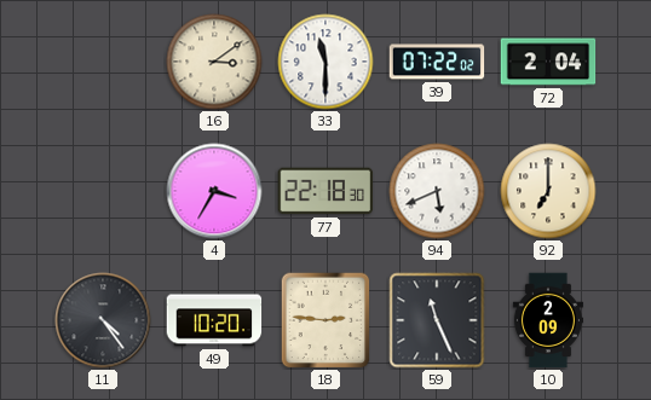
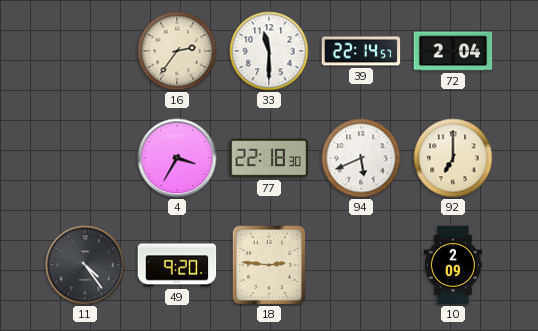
16: 3:09 -> 2:36
39: 07:22 -> 22:14
49: 10:20 -> 9:20
59: 11:26 -> none
